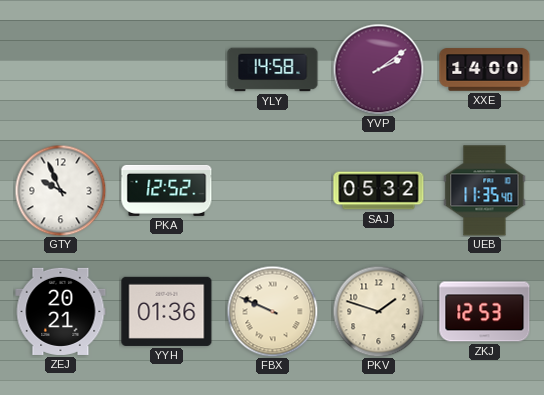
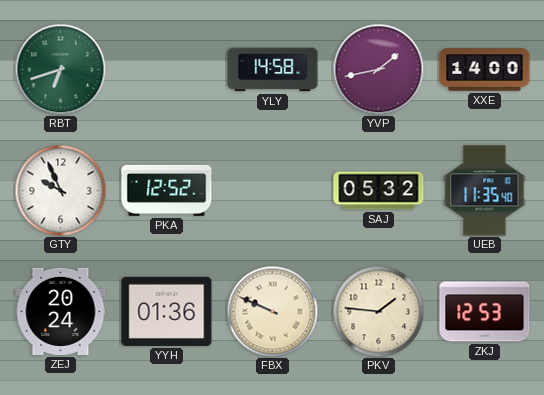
RBT: none -> 6:42
YVP: 2:09 -> 1:43
ZEJ: 20:21 -> 20:24
PKV: 1:48 -> 1:46
